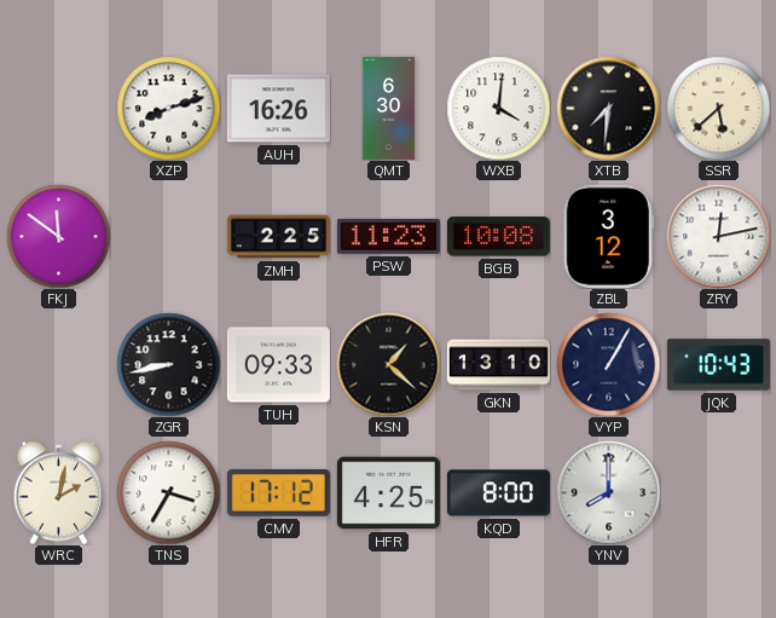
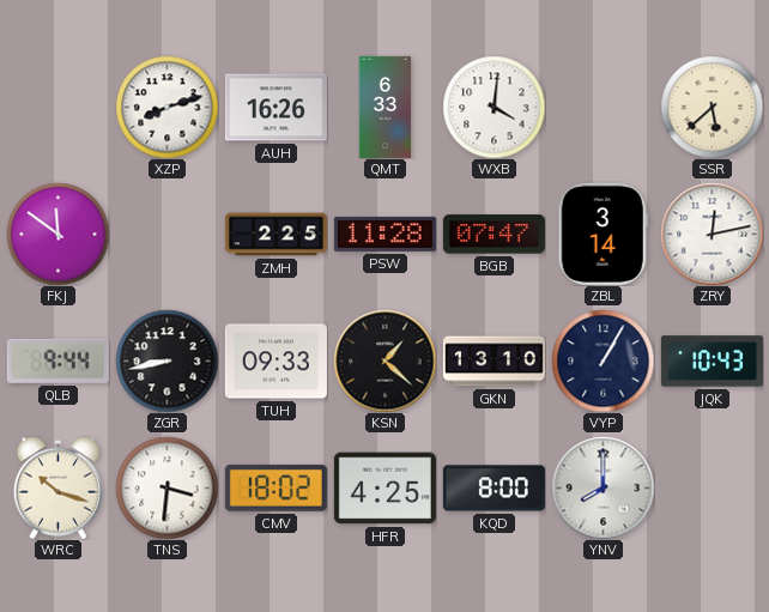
QMT: 6:30 -> 6:33
XTB: 7:31 -> none
PSW: 11:23 -> 11:28
BGB: 10:08 -> 07:47
ZBL: 3:12 -> 3:14
QLB: none -> 9:44
WRC: 2:02 -> 10:18
TNS: 3:35 -> 3:31
CMV: 17:12 -> 18:02
